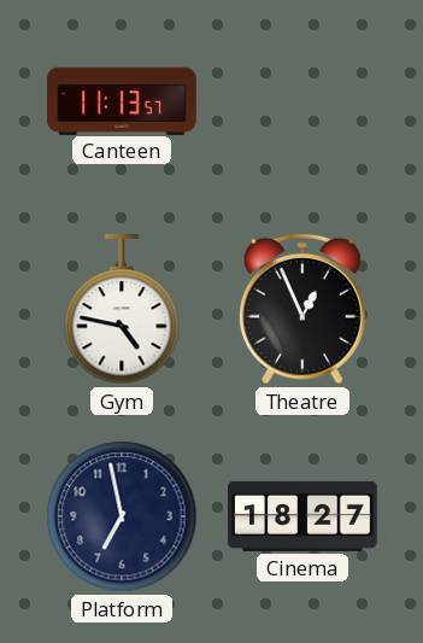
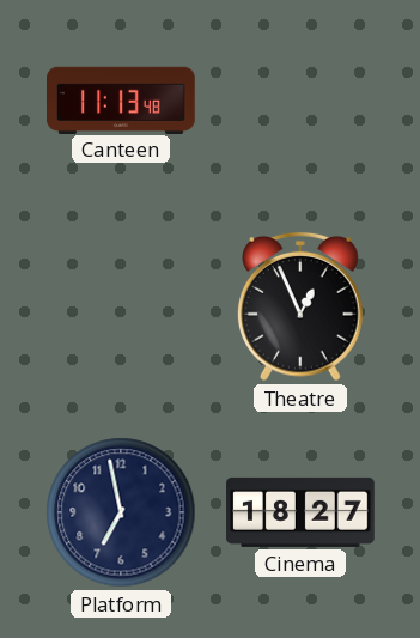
Canteen: 11:13:57 -> 11:13:48
Gym: 4:47 -> none
